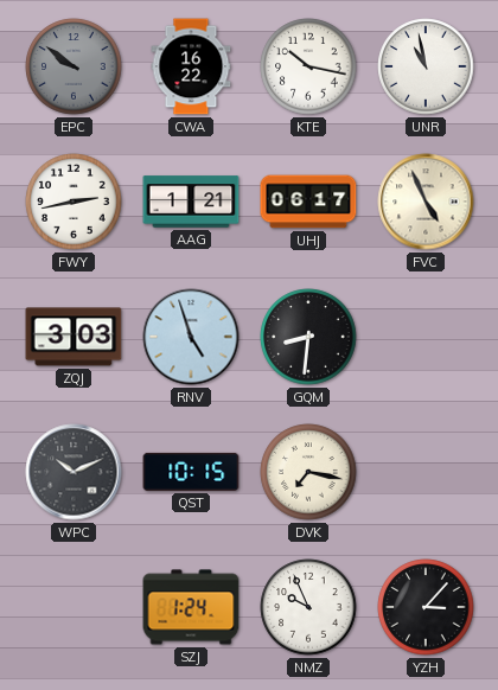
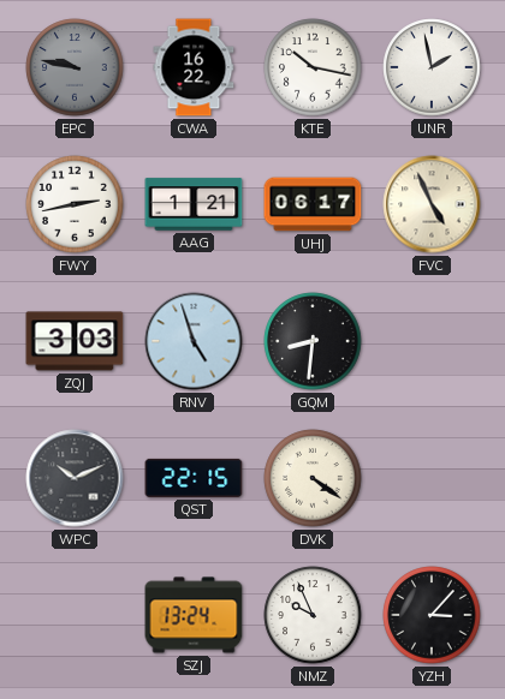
EPC: 9:51 -> 9:47
UNR: 10:58 -> 1:58
QST: 10:15 -> 22:15
DVK: 7:17 -> 4:21
SZJ: 1:24 -> 13:24
